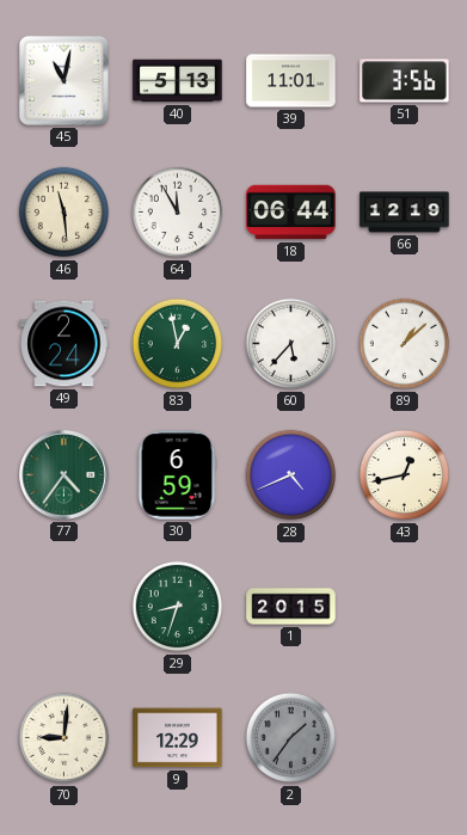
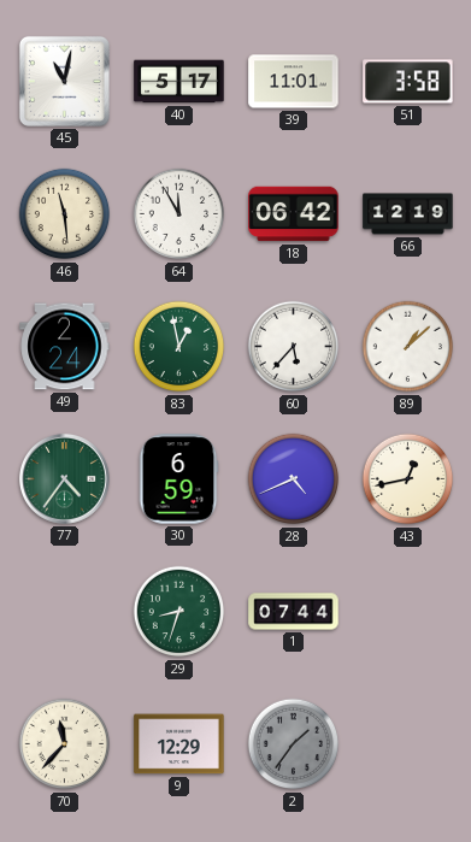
40: 5:13 -> 5:17
51: 3:56 -> 3:58
18: 06:44 -> 06:42
1: 20:15 -> 07:44
70: 9:01 -> 11:37
